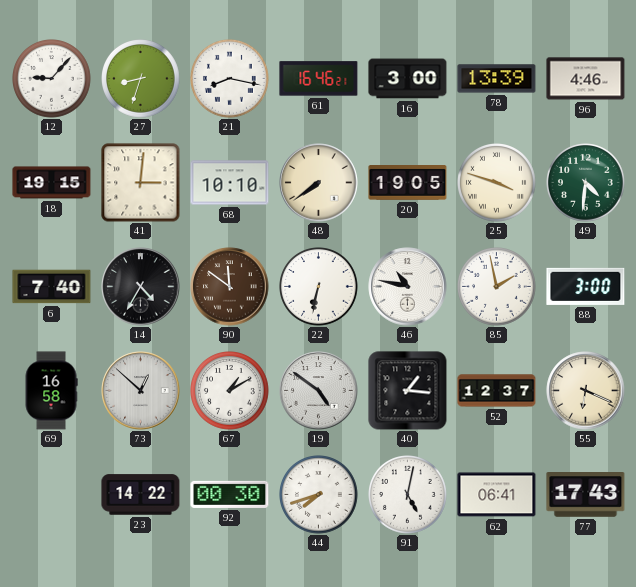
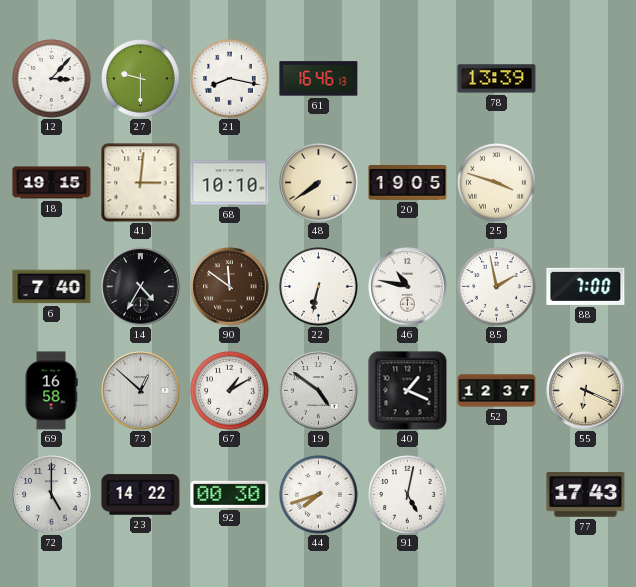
12: 9:07 -> 3:07
27: 8:33 -> 9:30
61: 16:46:21 -> 16:46:13
16: 3:00 -> none
96: 4:46 -> none
49: 4:31 -> none
88: 3:00 -> 7:00
40: 1:16 -> 1:19
72: none -> 5:00
62: 06:41 -> none
